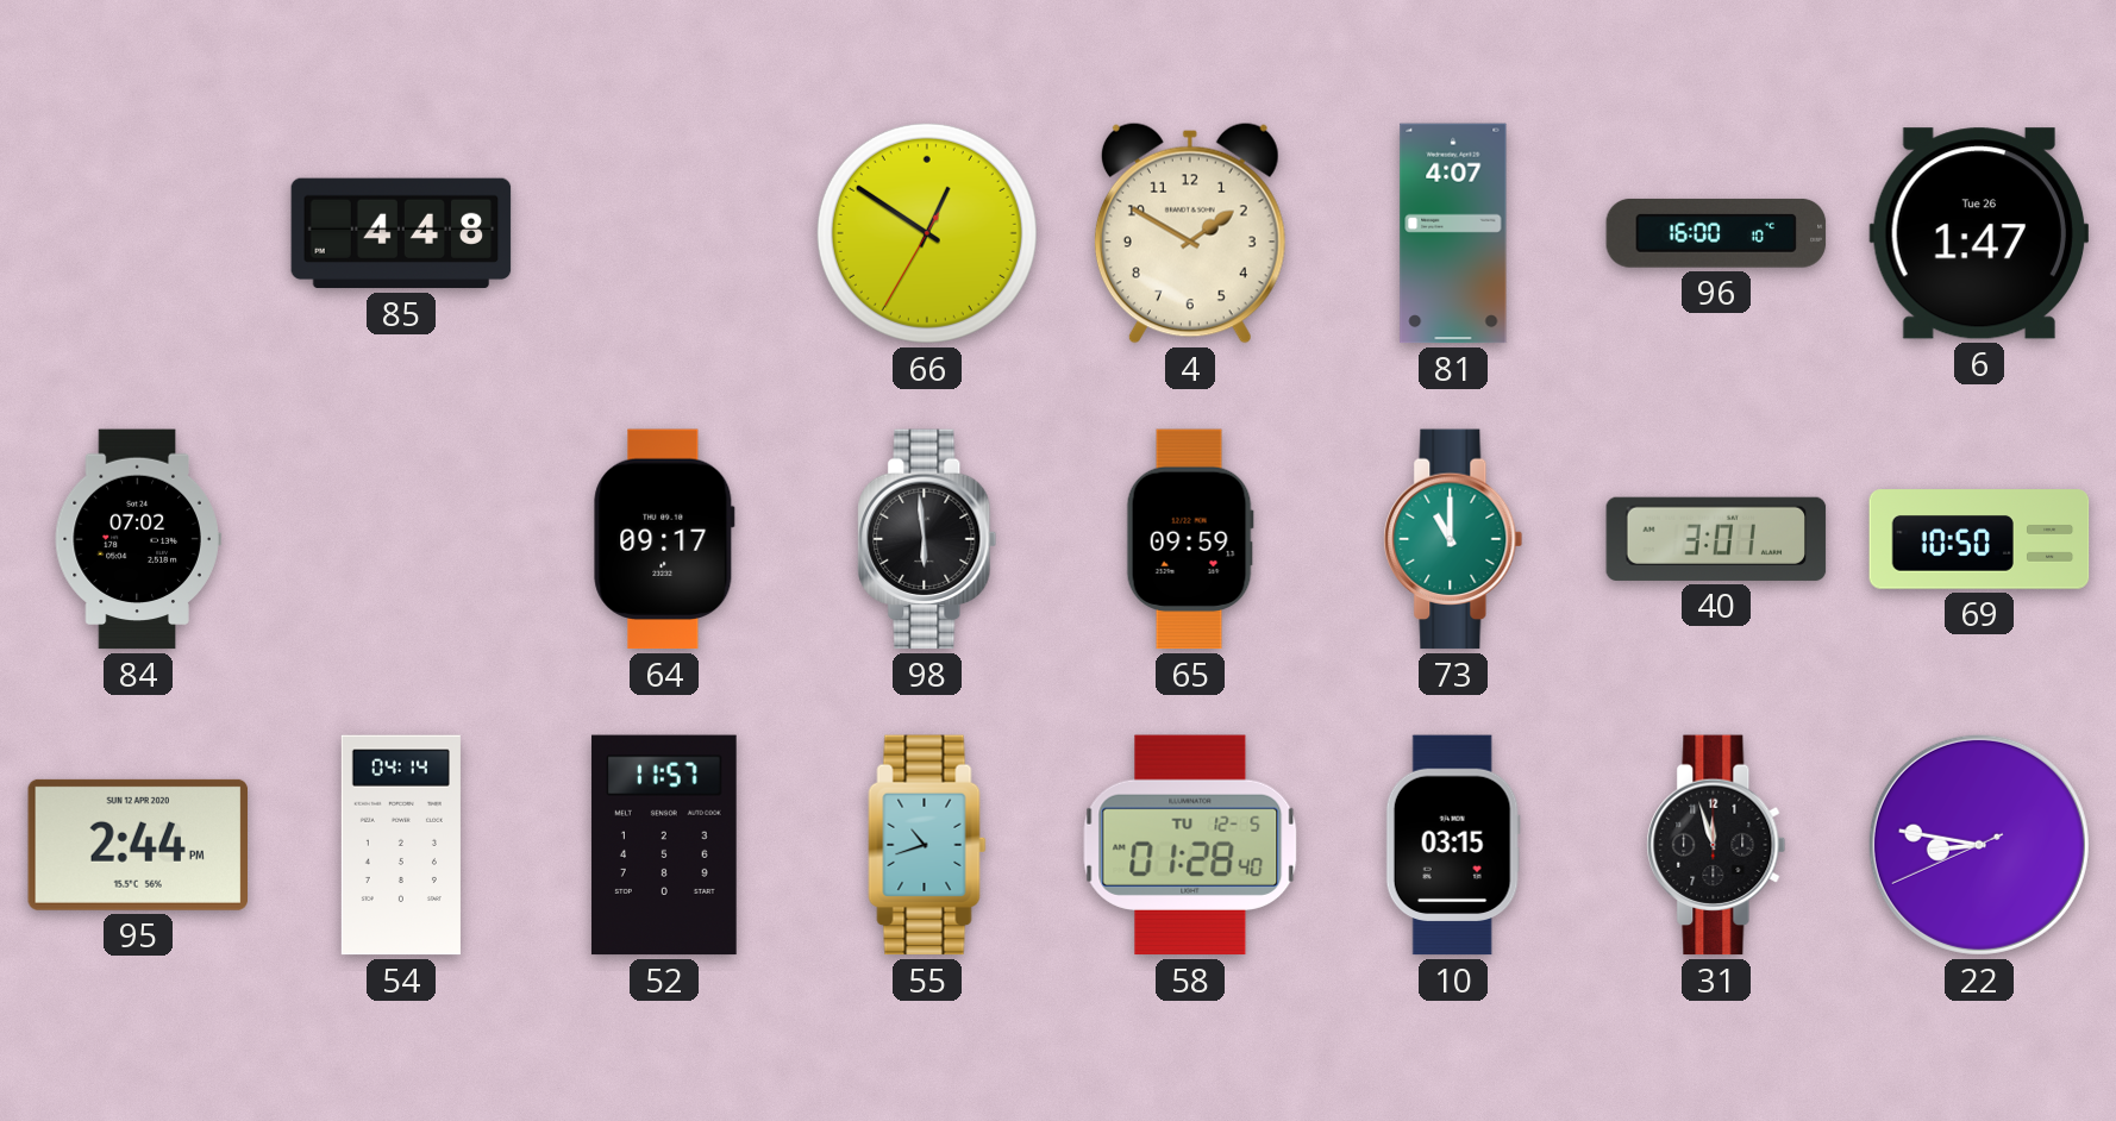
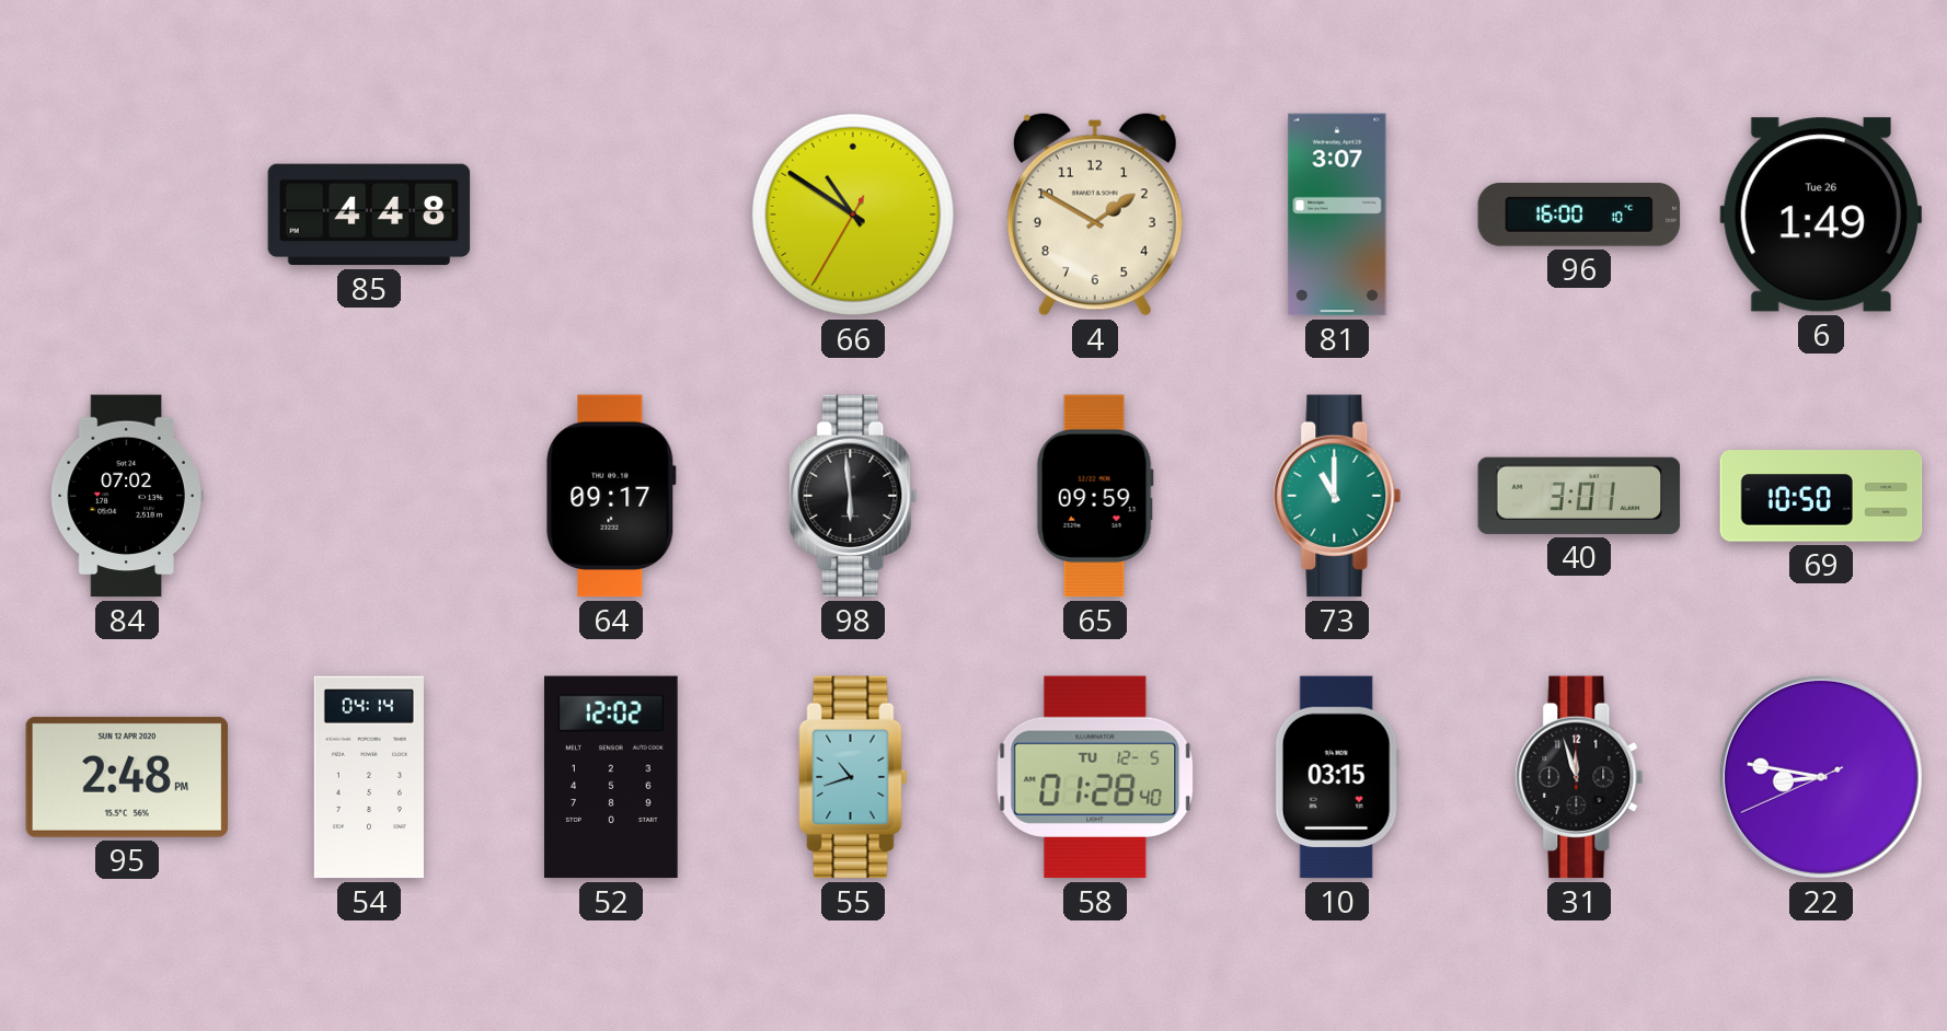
66: 12:50 -> 10:50
81: 4:07 -> 3:07
6: 1:47 -> 1:49
95: 2:44 -> 2:48
52: 11:57 -> 12:02
